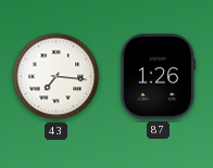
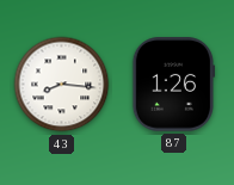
43: 7:16 -> 8:16
